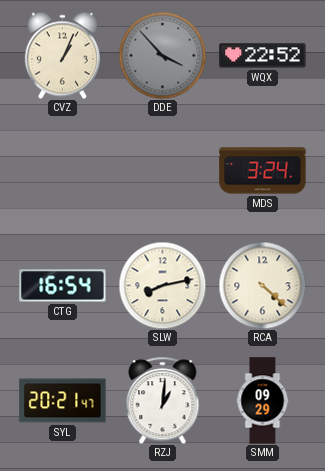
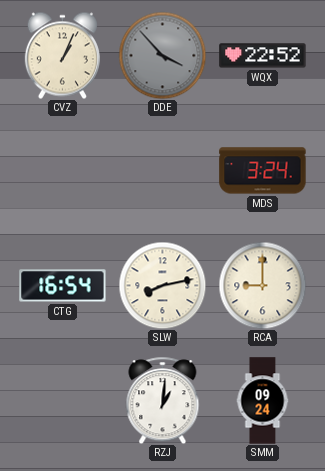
RCA: 4:22 -> 9:00
SYL: 20:21 -> none
SMM: 09:29 -> 09:24
